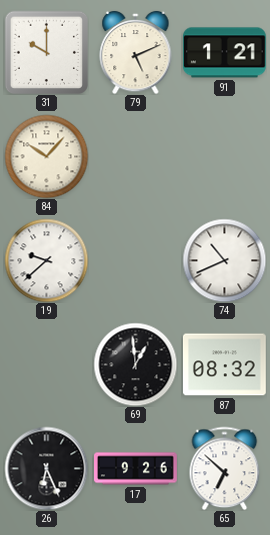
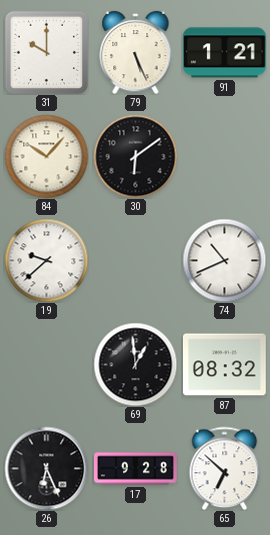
79: 5:11 -> 5:26
30: none -> 6:09
17: 9:26 -> 9:28
